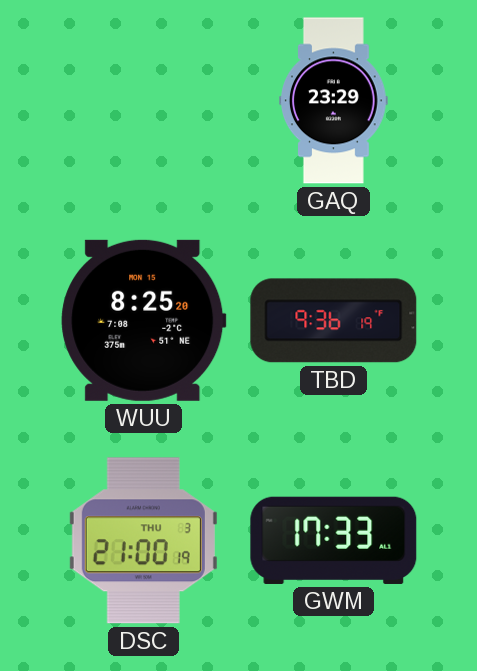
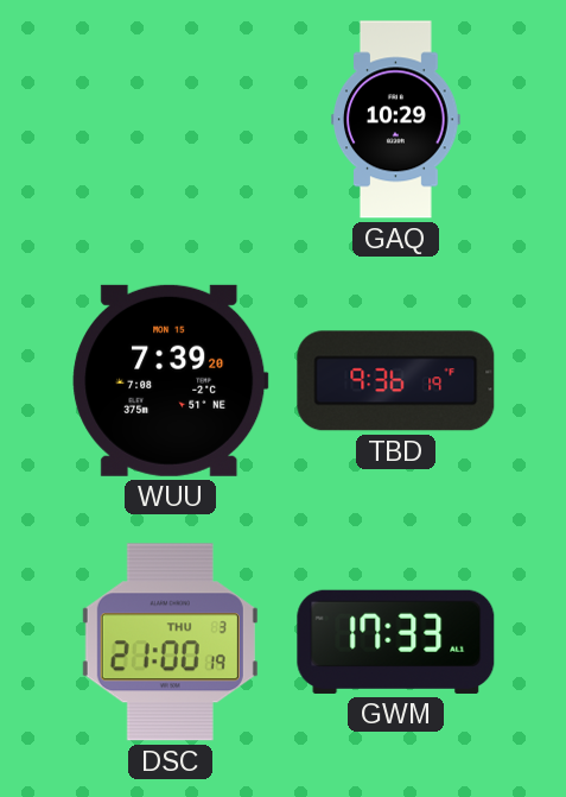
GAQ: 23:29 -> 10:29
WUU: 8:25 -> 7:39
